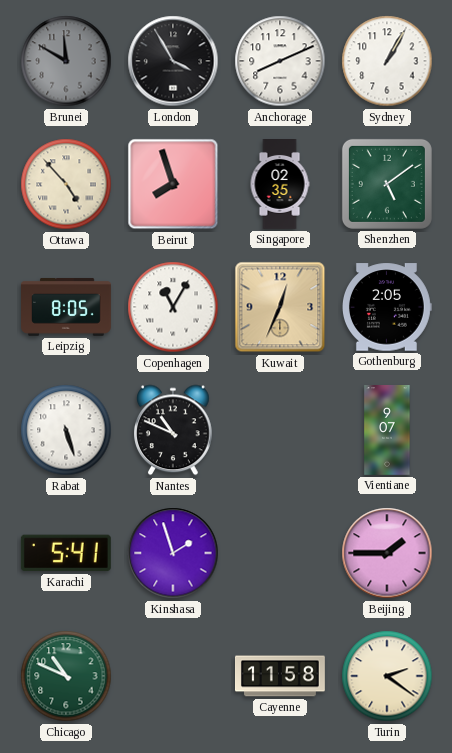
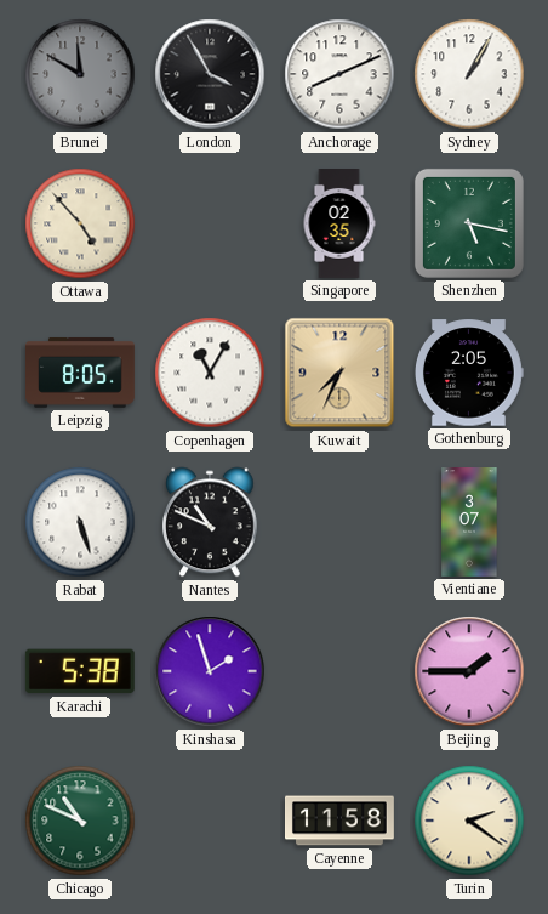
Beirut: 7:57 -> none
Shenzhen: 5:09 -> 5:17
Kuwait: 12:34 -> 7:34
Vientiane: 9:07 -> 3:07
Karachi: 5:41 -> 5:38
